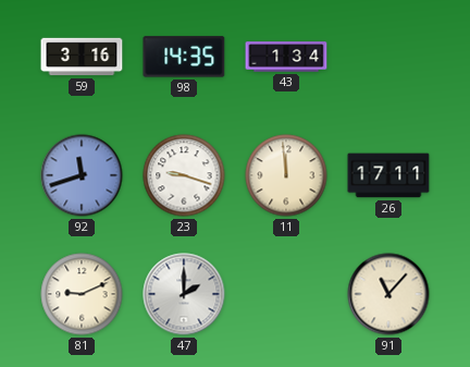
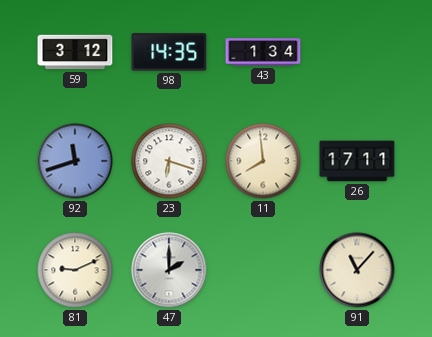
59: 3:16 -> 3:12
23: 9:18 -> 6:18
11: 11:59 -> 7:59
